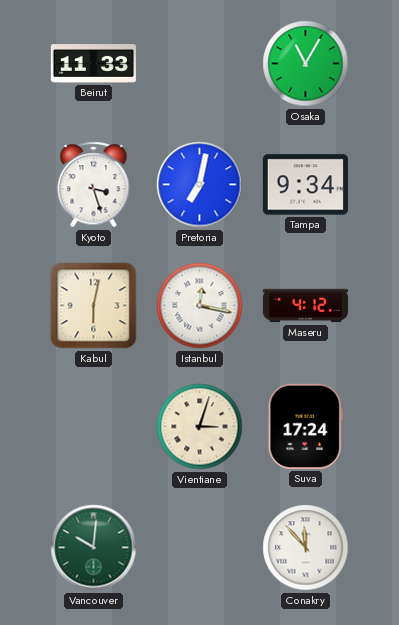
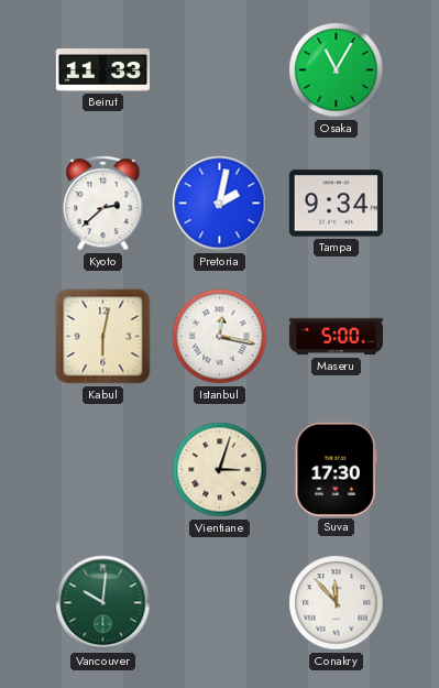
Kyoto: 3:27 -> 2:38
Pretoria: 7:02 -> 2:02
Maseru: 4:12 -> 5:00
Suva: 17:24 -> 17:30
